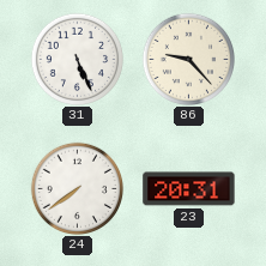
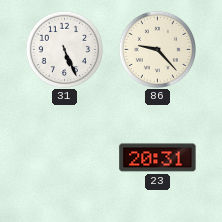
24: 7:39 -> none
